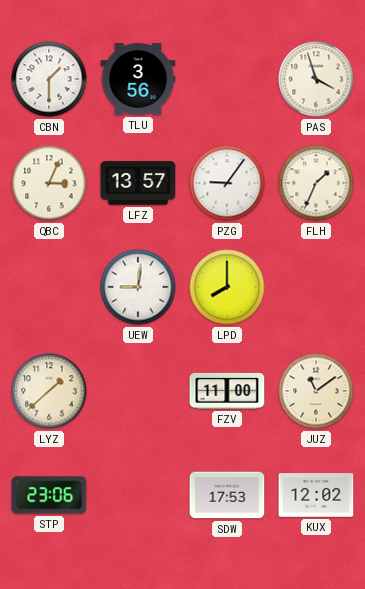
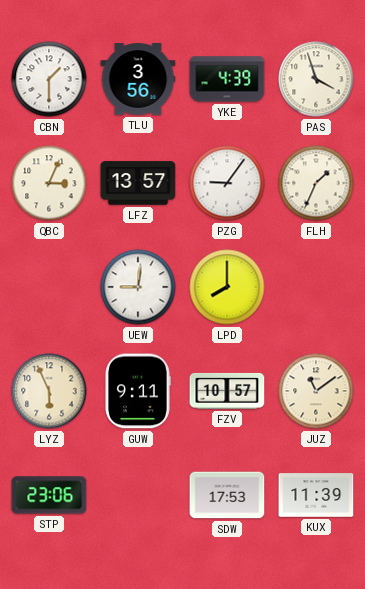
YKE: none -> 4:39
LYZ: 1:38 -> 5:56
GUW: none -> 9:11
FZV: 11:00 -> 10:57
KUX: 12:02 -> 11:39
